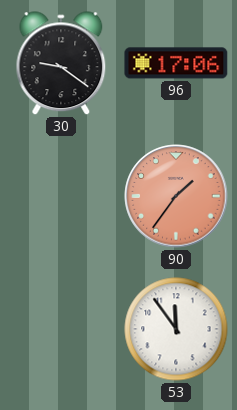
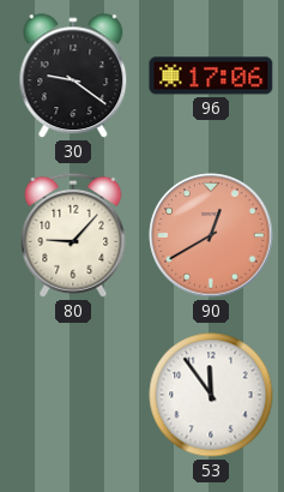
80: none -> 9:07
90: 1:36 -> 12:40
